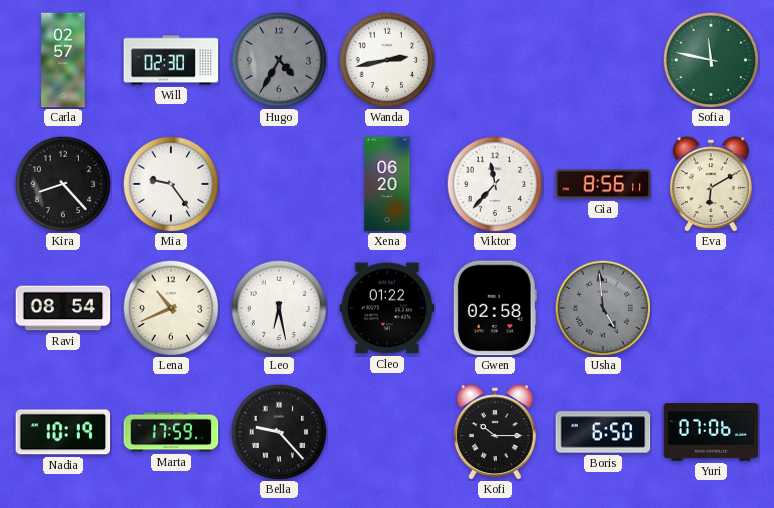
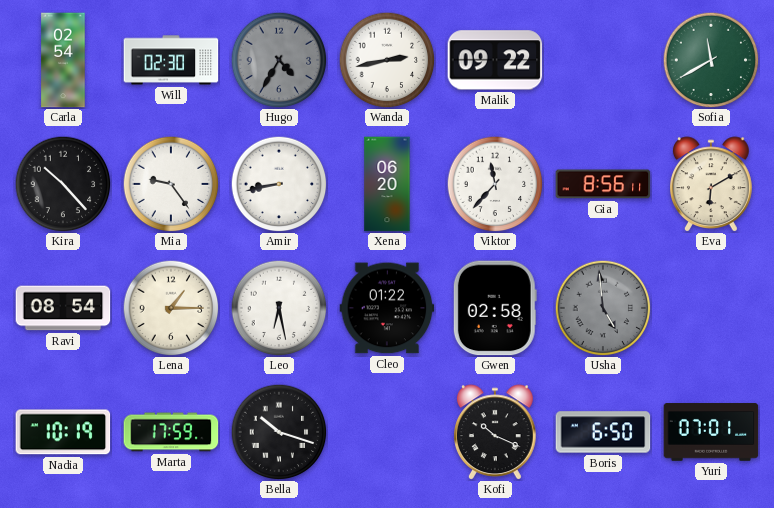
Carla: 02:57 -> 02:54
Malik: none -> 09:22
Sofia: 11:47 -> 11:40
Kira: 8:23 -> 10:23
Amir: none -> 8:43
Lena: 10:41 -> 1:15
Bella: 9:23 -> 10:18
Kofi: 10:15 -> 10:19
Yuri: 07:06 -> 07:01
